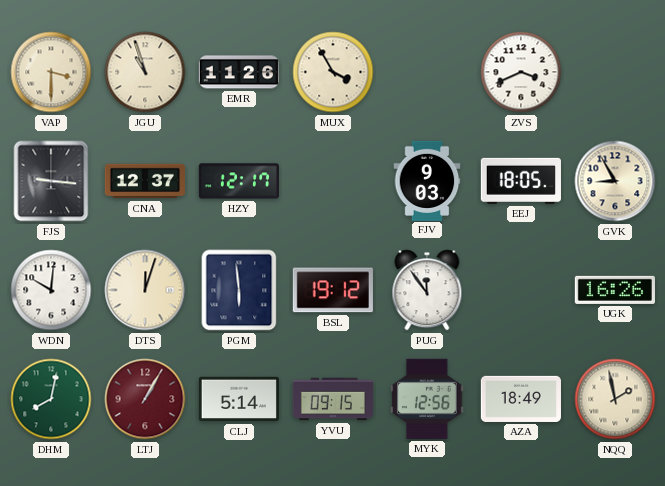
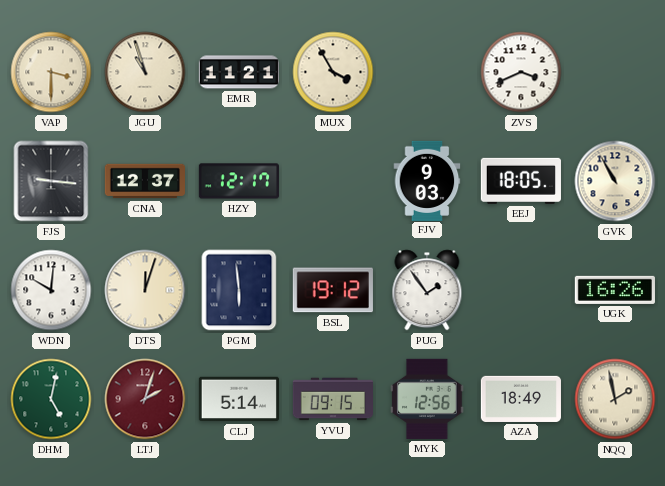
EMR: 11:26 -> 11:21
GVK: 8:55 -> 10:55
PUG: 11:54 -> 1:54
DHM: 8:02 -> 5:02
LTJ: 1:05 -> 2:03
